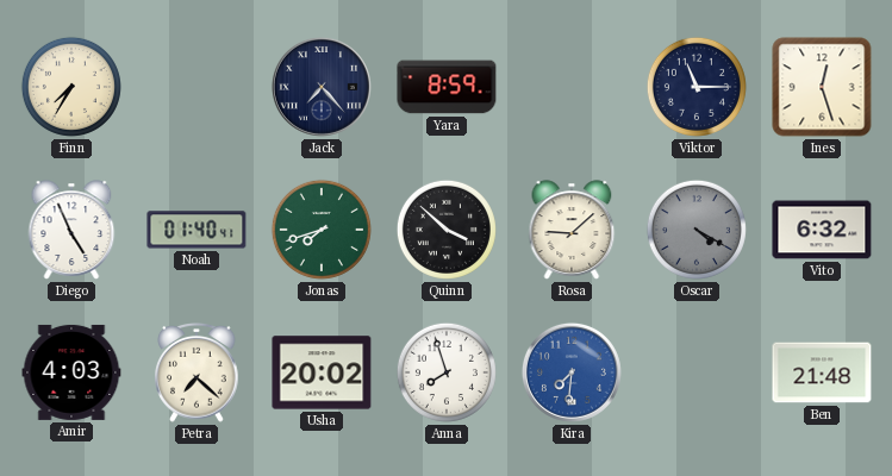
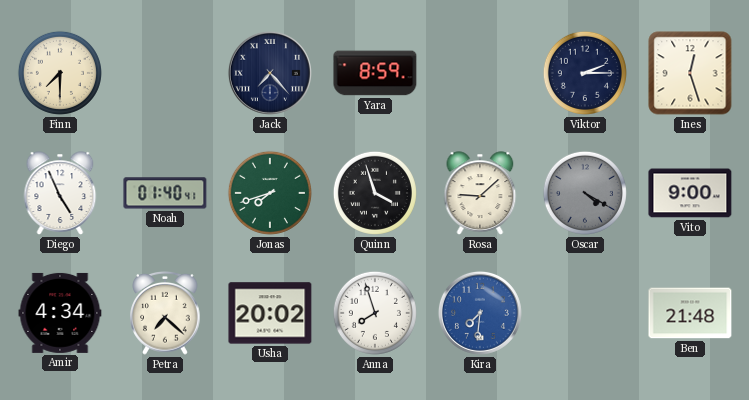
Finn: 7:35 -> 7:30
Viktor: 11:15 -> 2:15
Quinn: 3:52 -> 3:57
Vito: 6:32 -> 9:00
Amir: 4:03 -> 4:34
